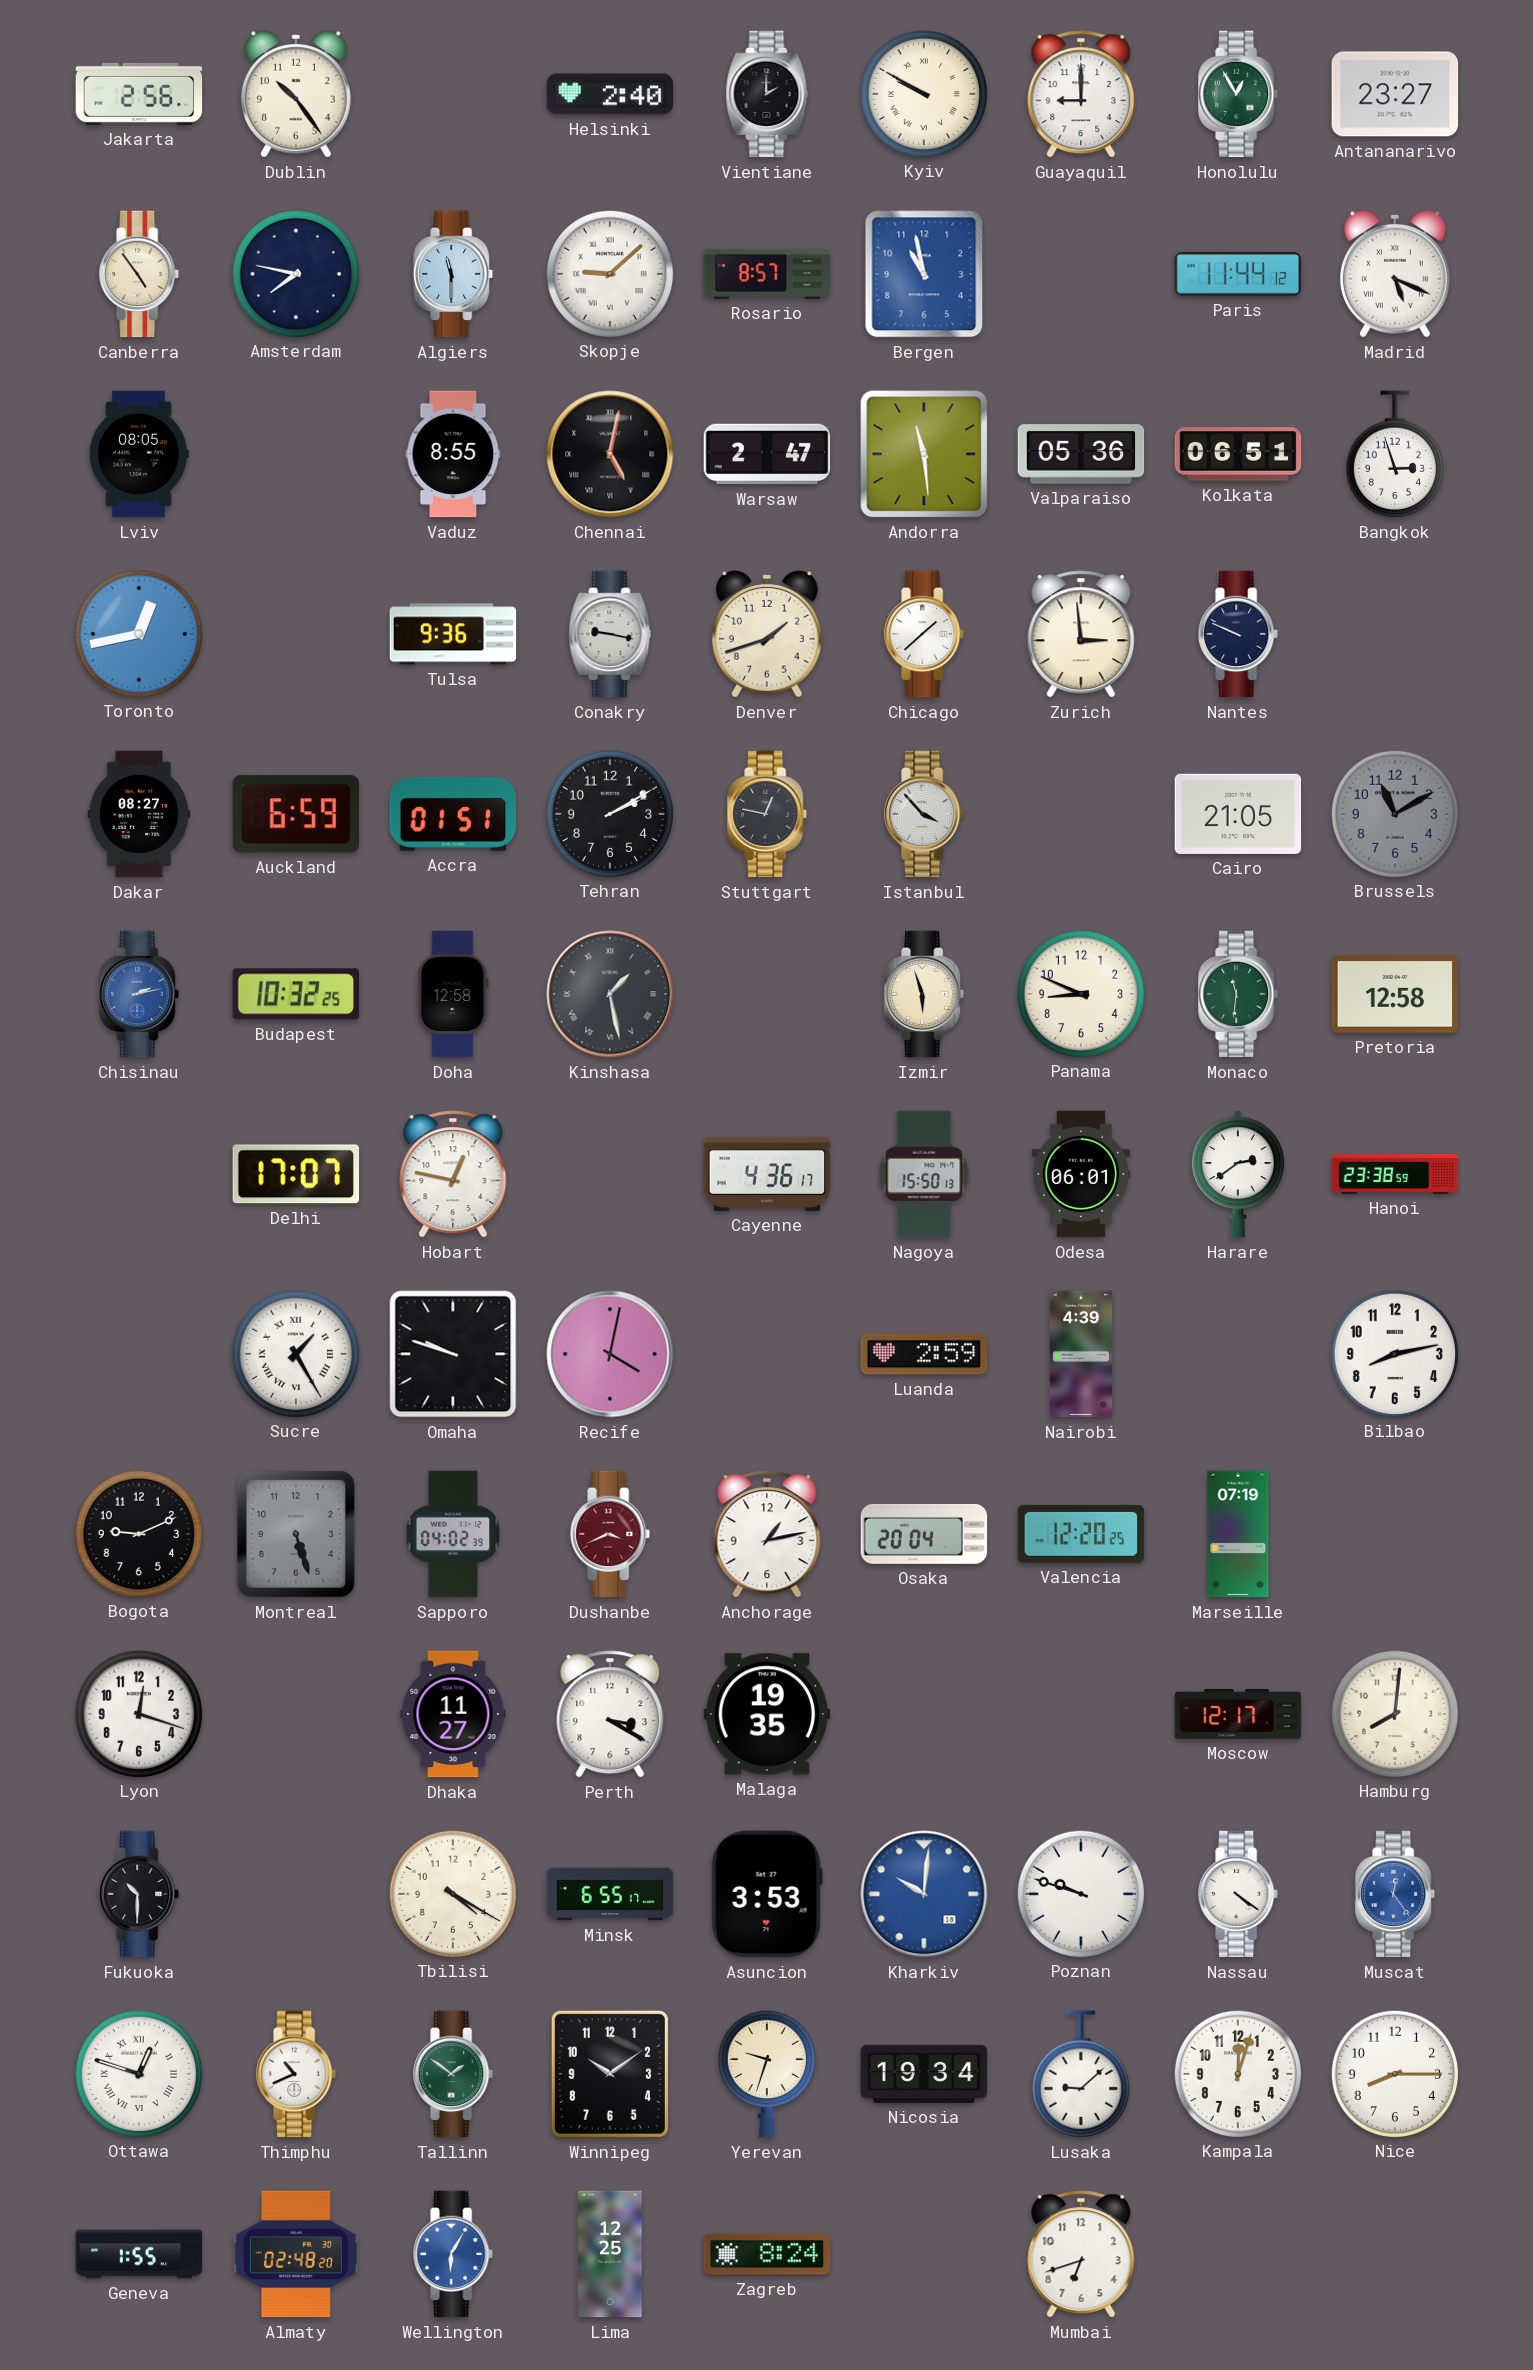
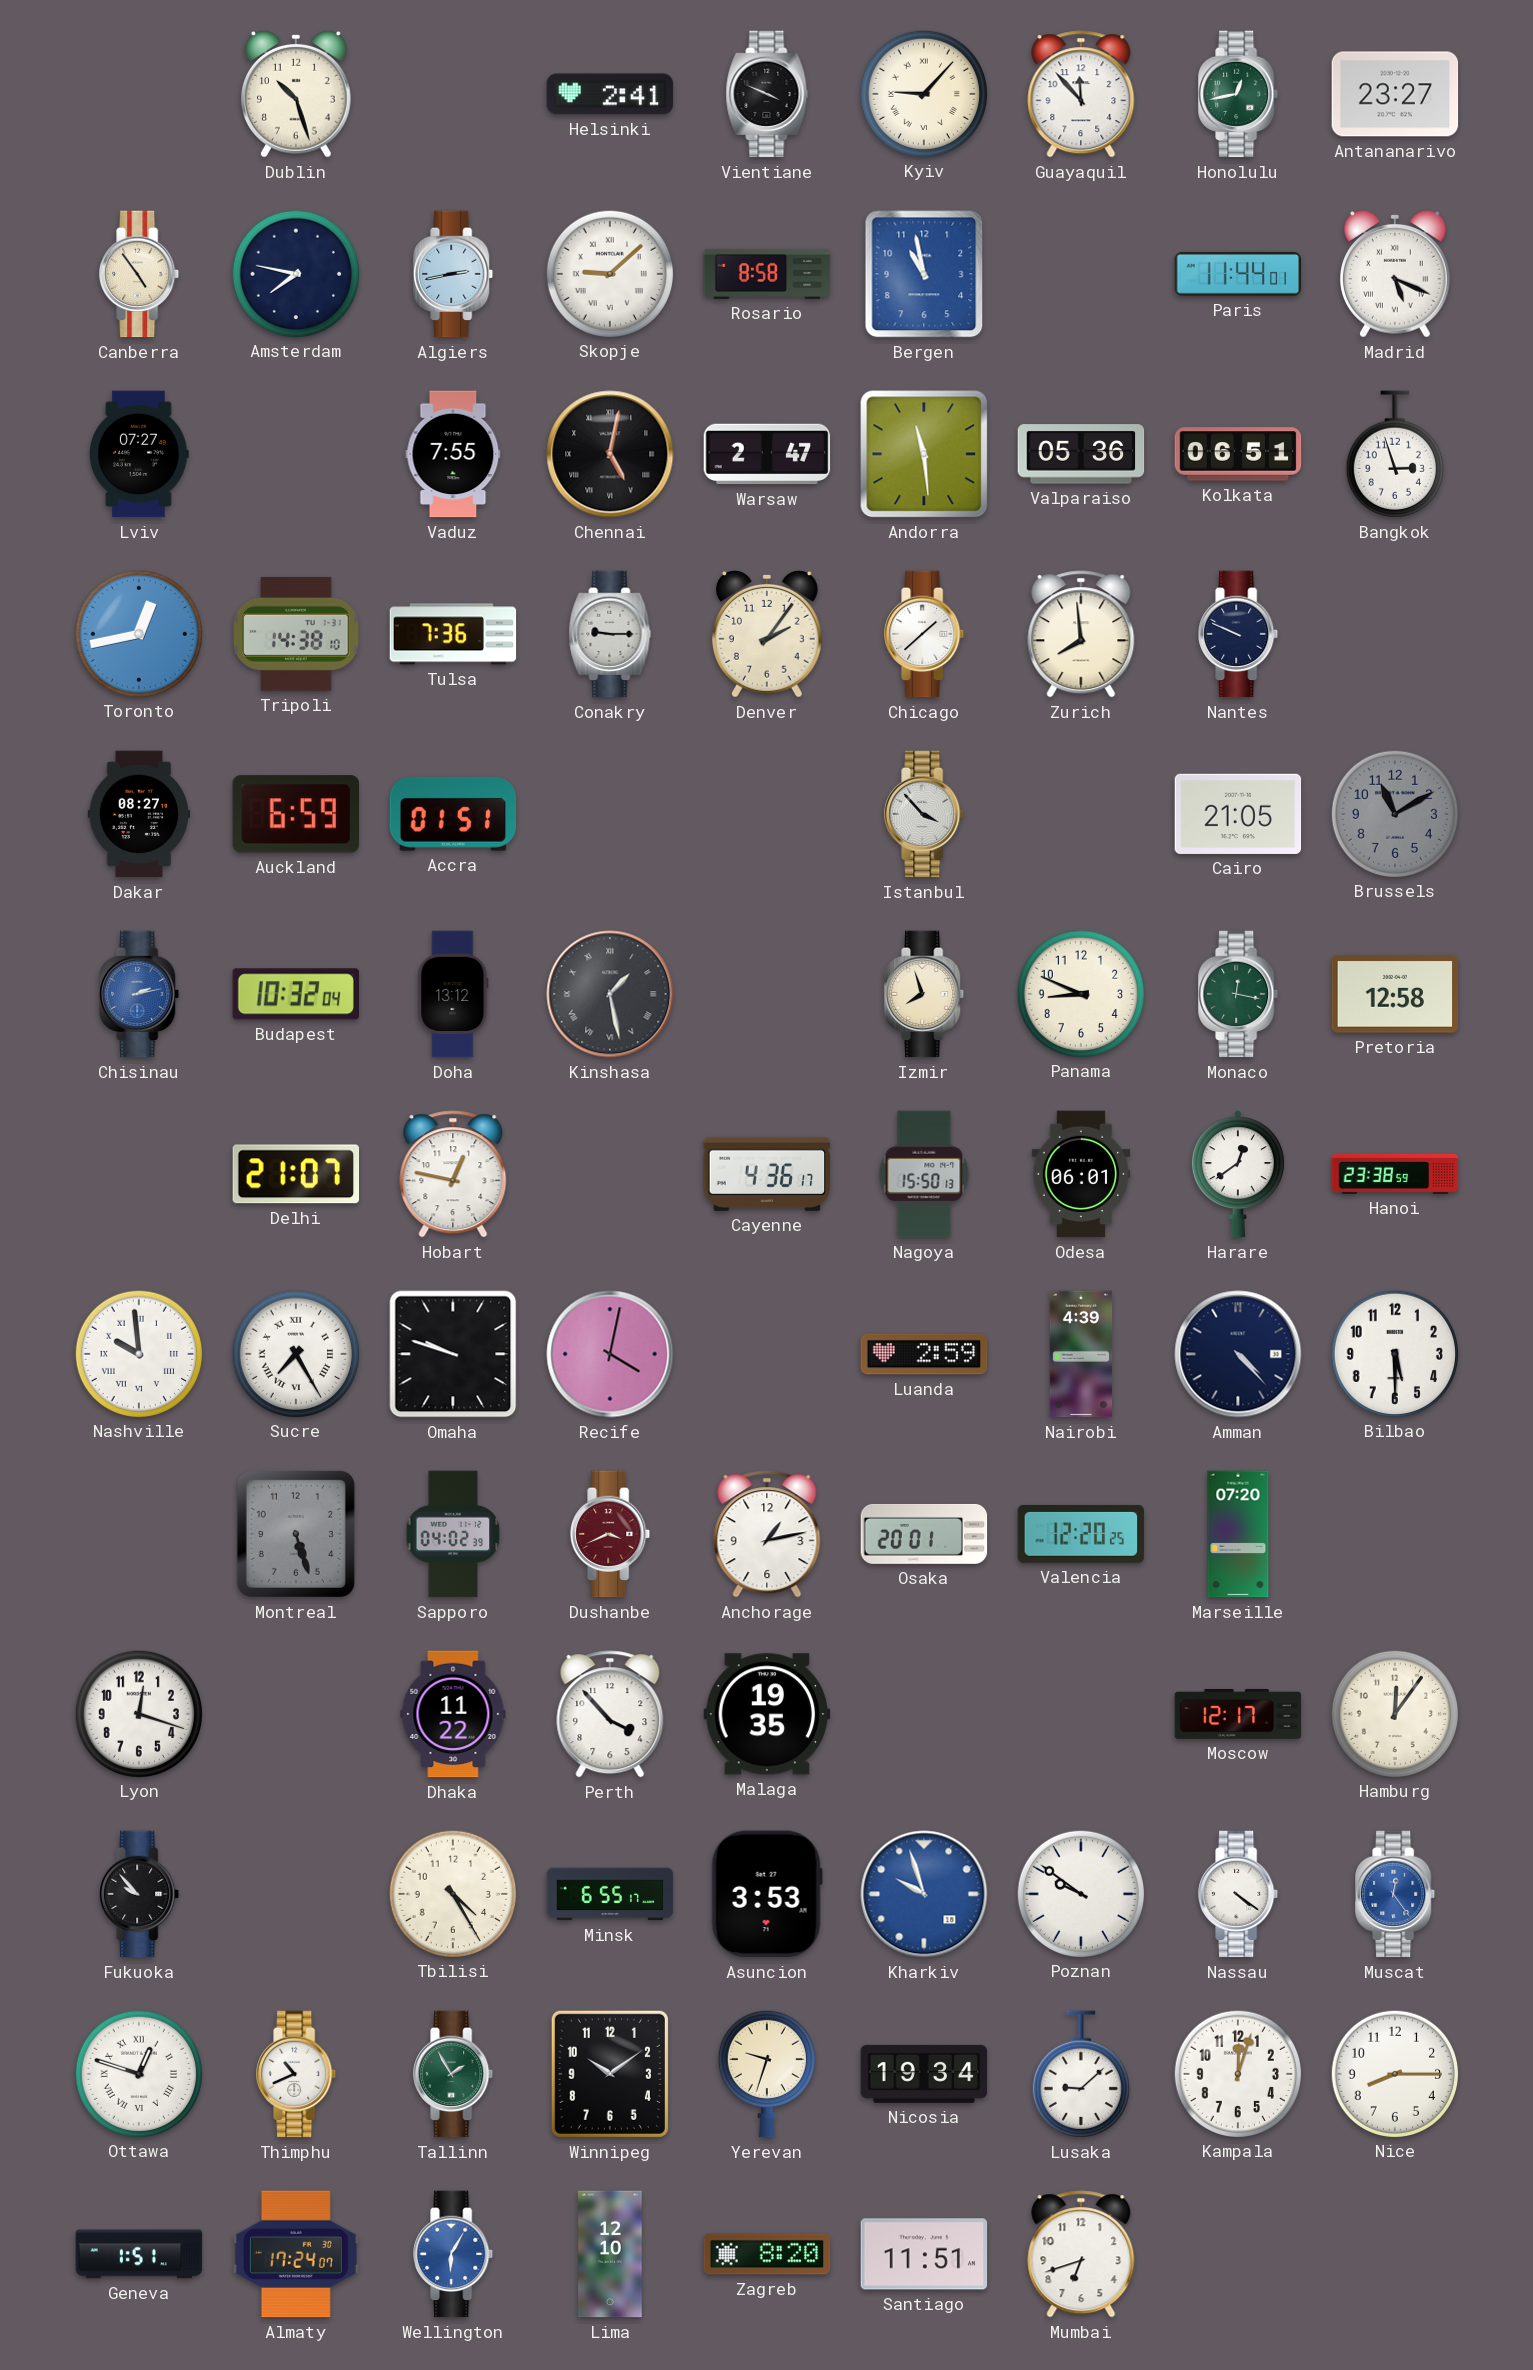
Jakarta: 2:56 -> none
Dublin: 10:24 -> 10:27
Helsinki: 2:40 -> 2:41
Vientiane: 2:00 -> 3:49
Kyiv: 9:50 -> 9:07
Guayaquil: 9:00 -> 11:53
Honolulu: 12:55 -> 12:43
Algiers: 11:30 -> 2:43
Rosario: 8:57 -> 8:58
Paris: 11:44:12 -> 11:44:01
Lviv: 08:05 -> 07:27
Vaduz: 8:55 -> 7:55
Tripoli: none -> 14:38
Tulsa: 9:36 -> 7:36
Conakry: 9:17 -> 9:15
Denver: 1:42 -> 2:06
Zurich: 2:59 -> 7:59
Tehran: 2:10 -> none
Stuttgart: 12:47 -> none
Budapest: 10:32:25 -> 10:32:04
Doha: 12:58 -> 13:12
Izmir: 5:57 -> 7:57
Monaco: 11:31 -> 12:17
Delhi: 17:07 -> 21:07
Harare: 2:39 -> 12:39
Nashville: none -> 9:59
Sucre: 1:25 -> 7:25
Amman: none -> 4:23
Bilbao: 8:13 -> 5:30
Bogota: 9:11 -> none
Osaka: 20:04 -> 20:01
Marseille: 07:19 -> 07:20
Dhaka: 11:27 -> 11:22
Perth: 3:20 -> 3:53
Hamburg: 8:01 -> 12:06
Fukuoka: 10:30 -> 9:53
Tbilisi: 4:20 -> 4:25
Kharkiv: 10:01 -> 9:57
Poznan: 9:48 -> 9:51
Tallinn: 1:51 -> 1:55
Geneva: 1:55 -> 1:51
Almaty: 02:48 -> 17:24
Lima: 12:25 -> 12:10
Zagreb: 8:24 -> 8:20
Santiago: none -> 11:51
